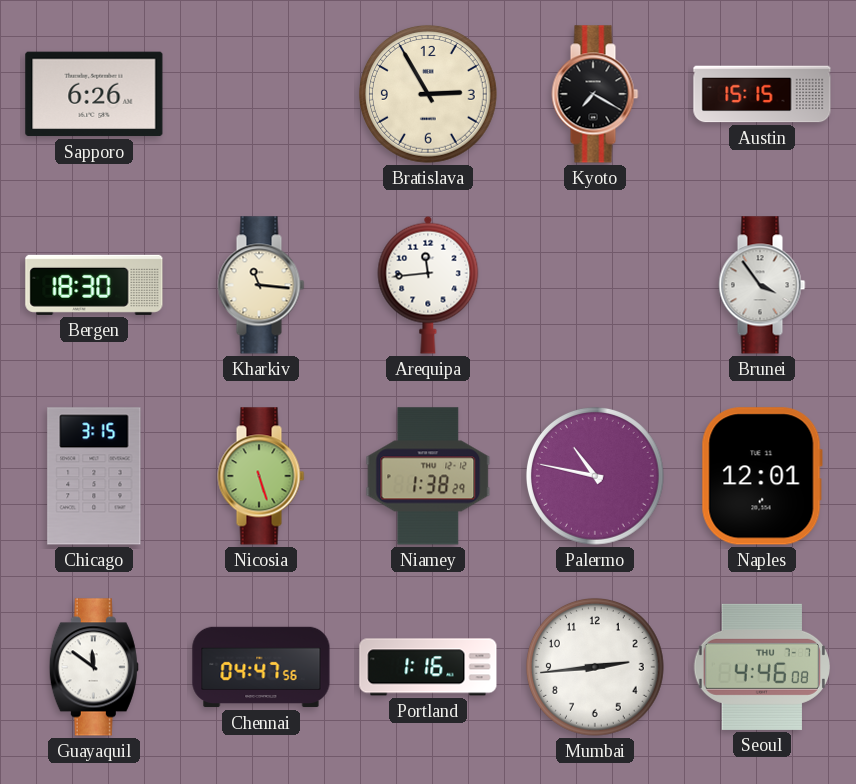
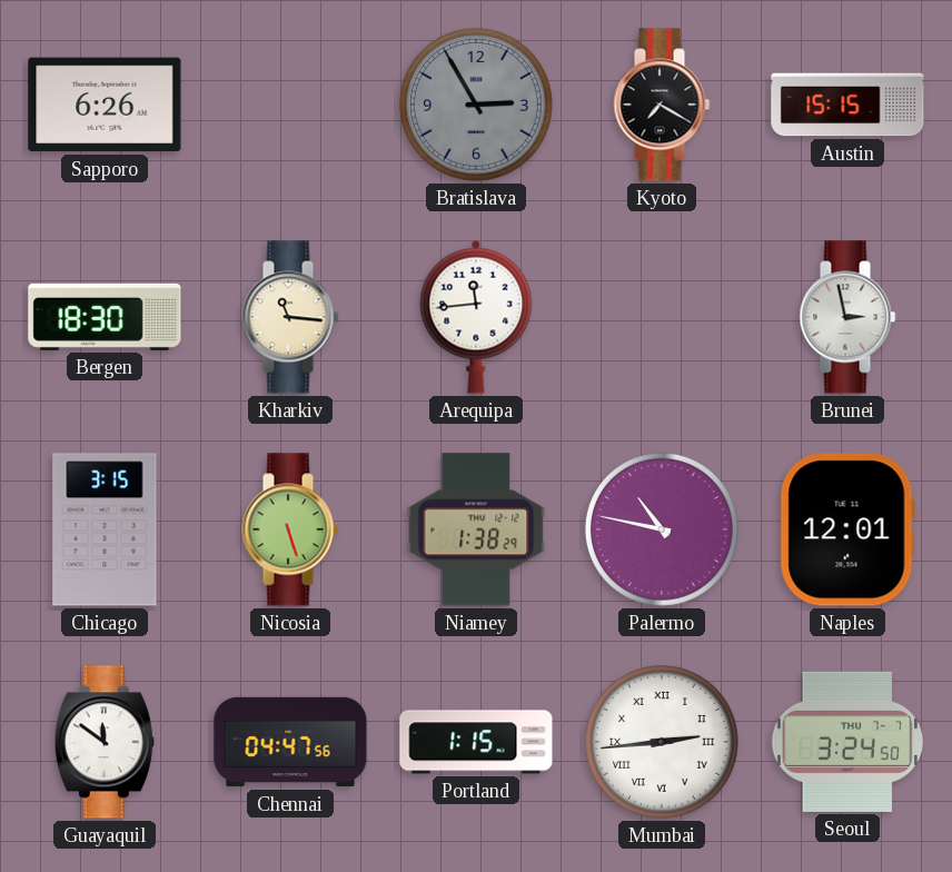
Bratislava dial: cream -> grey
Brunei: 3:54 -> 2:58
Portland: 1:16 -> 1:15
Mumbai numerals: Arabic -> Roman
Seoul: 4:46 -> 3:24
